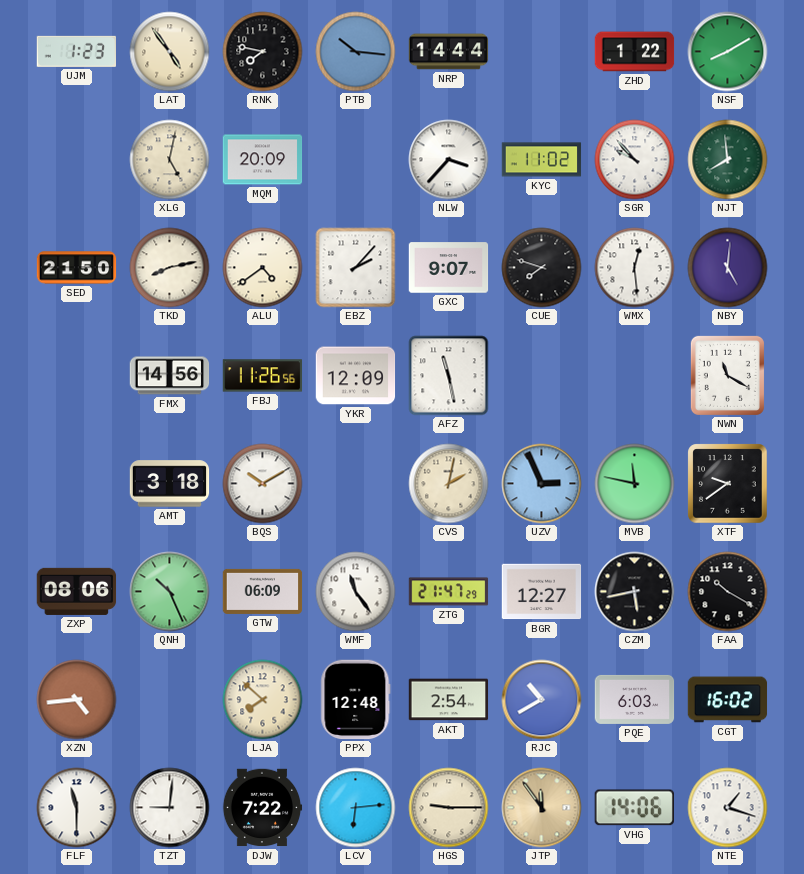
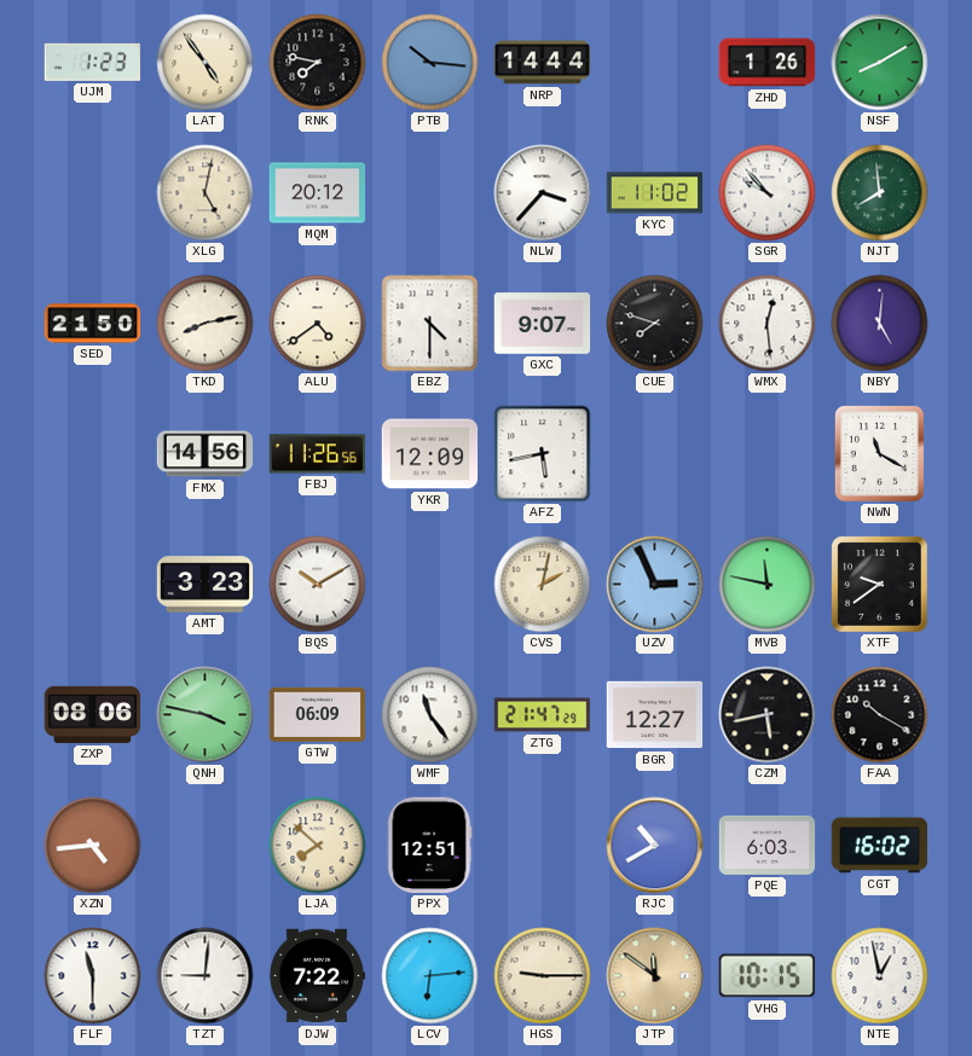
ZHD: 1:22 -> 1:26
MQM: 20:09 -> 20:12
EBZ: 2:07 -> 4:30
AFZ: 11:28 -> 5:43
AMT: 3:18 -> 3:23
QNH: 10:26 -> 3:47
PPX: 12:48 -> 12:51
AKT: 2:54 -> none
JTP: 11:54 -> 11:51
VHG: 14:06 -> 10:15
NTE: 1:18 -> 12:58
